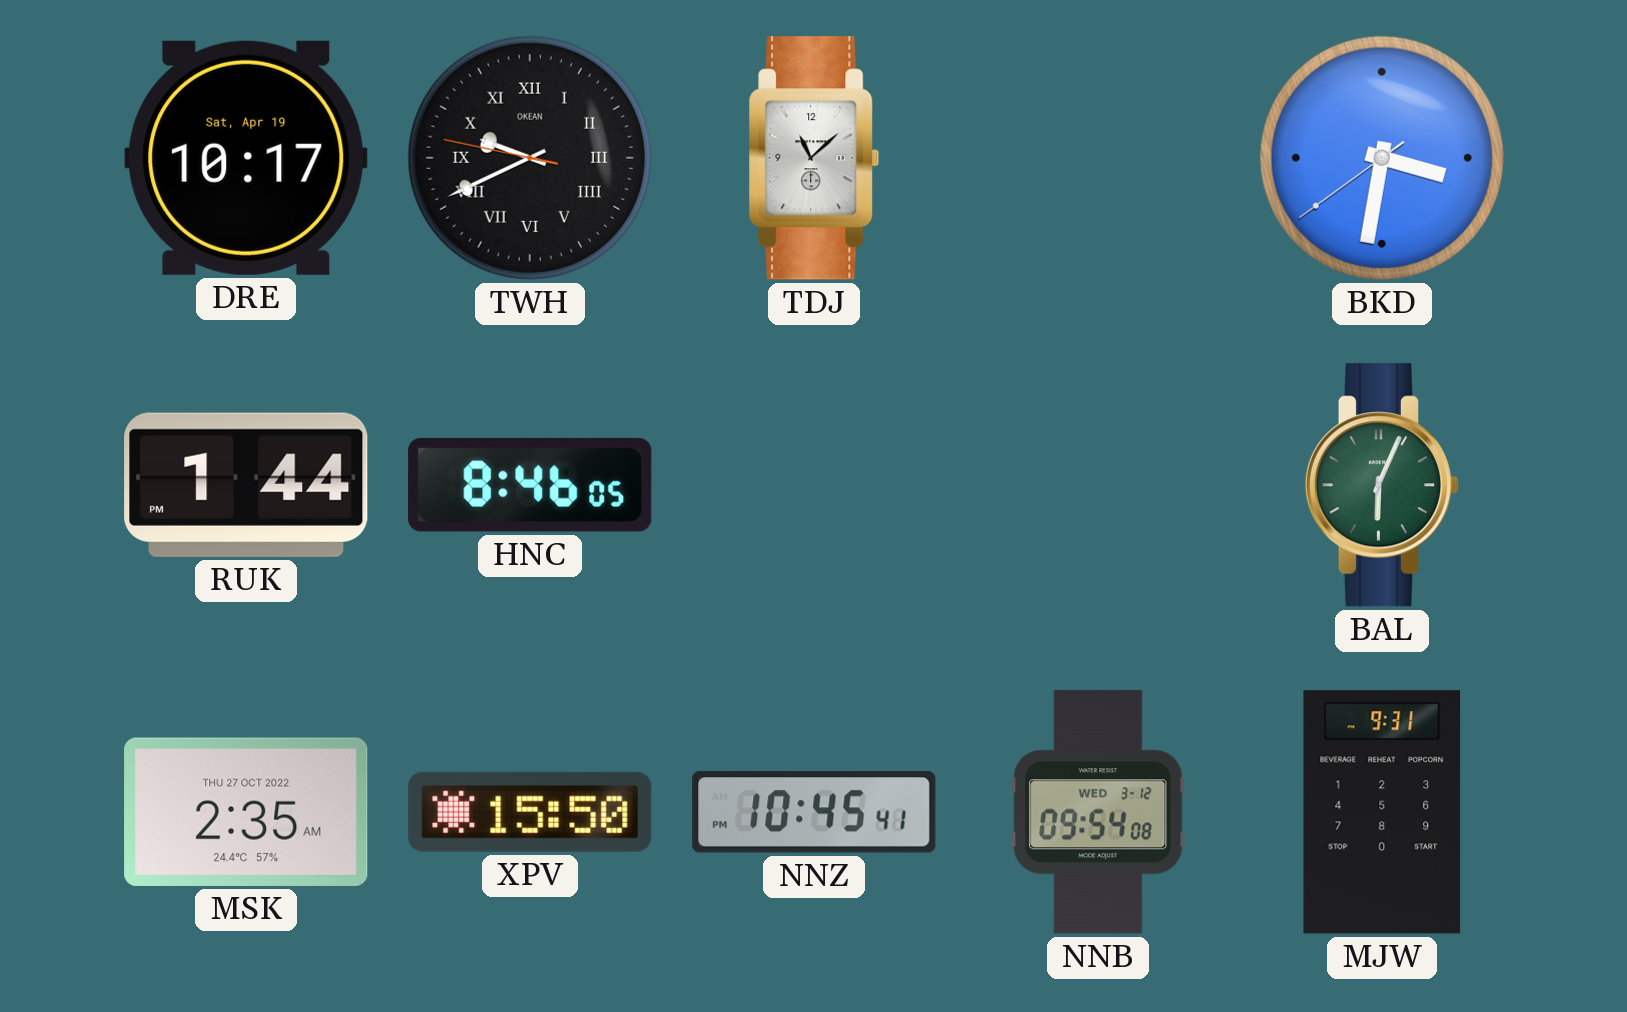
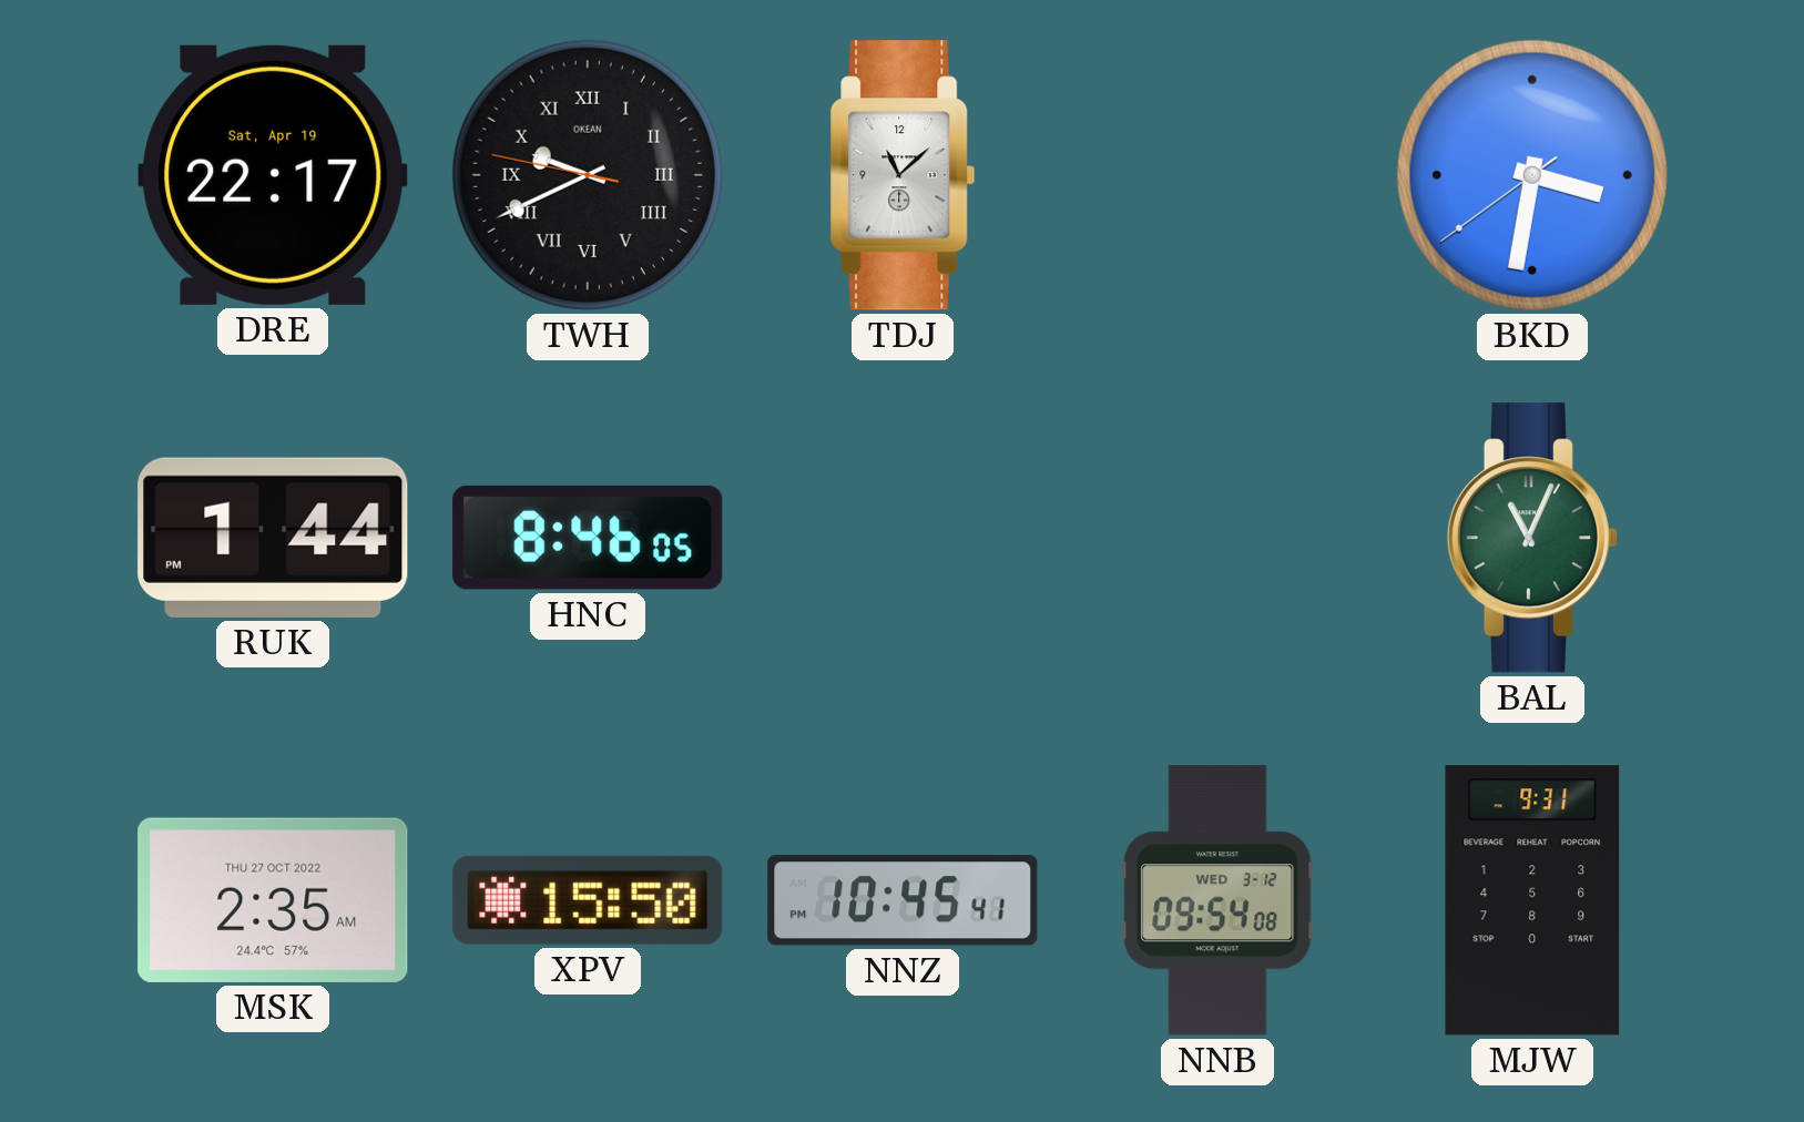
DRE: 10:17 -> 22:17
BAL: 6:04 -> 11:04
